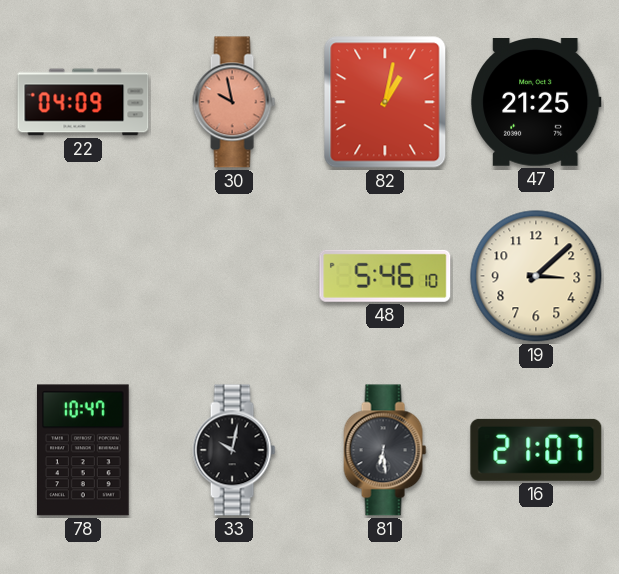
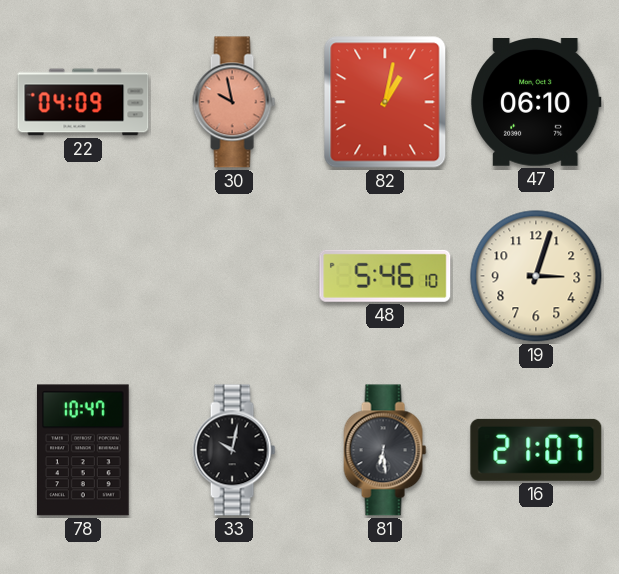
47: 21:25 -> 06:10
19: 3:08 -> 3:03
